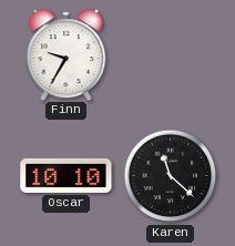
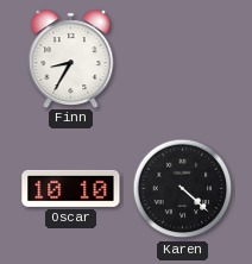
Finn: 9:35 -> 8:35
Karen: 11:22 -> 4:22
